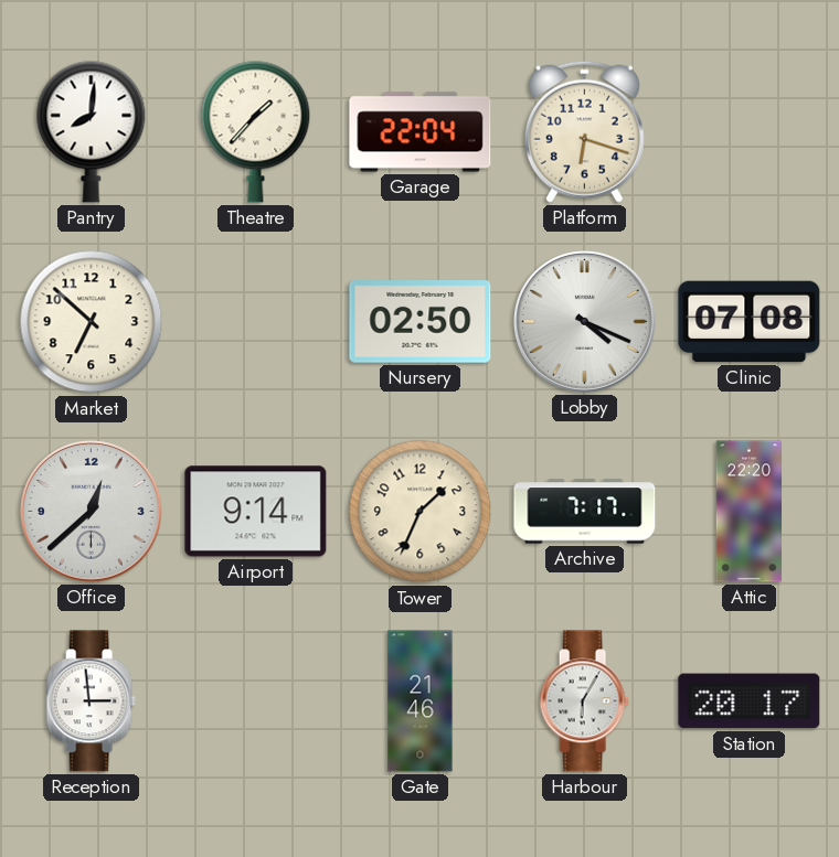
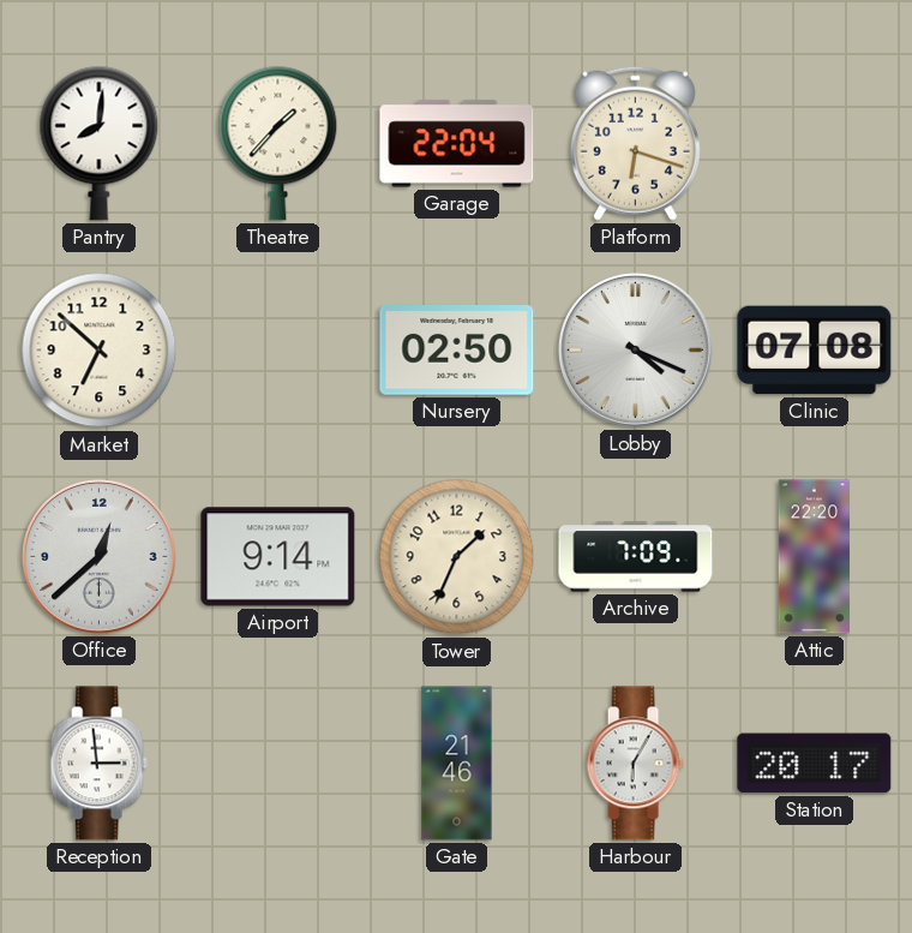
Archive: 7:17 -> 7:09
